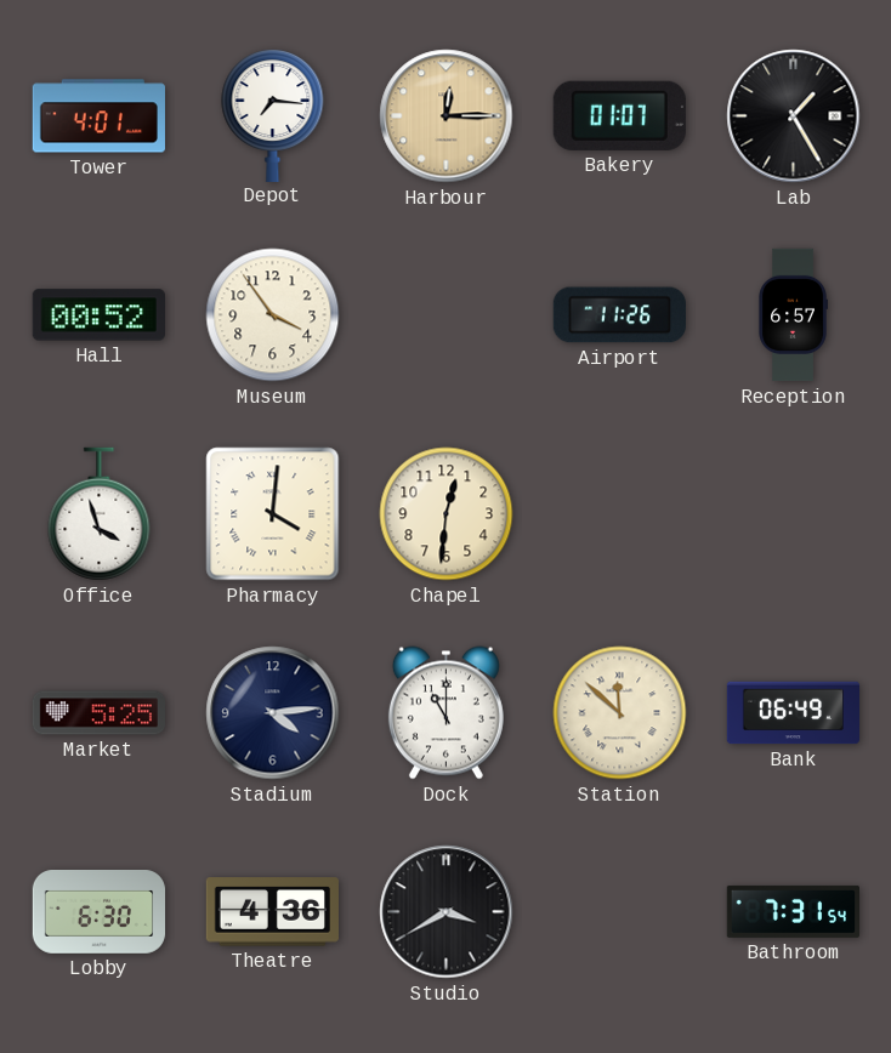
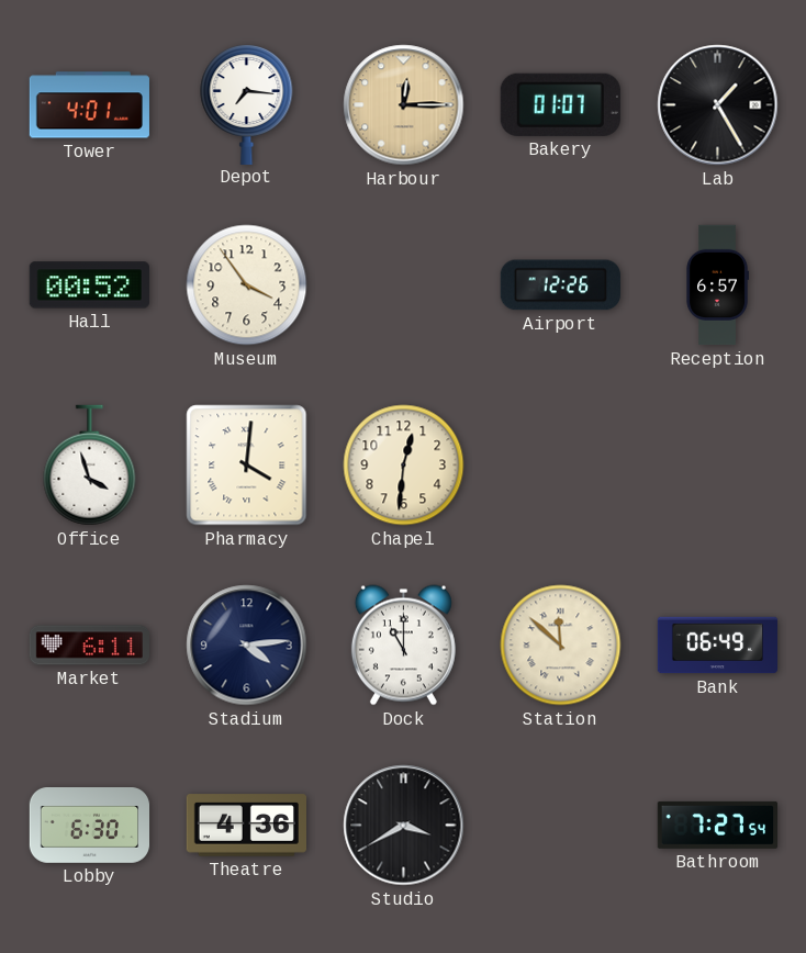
Airport: 11:26 -> 12:26
Market: 5:25 -> 6:11
Bathroom: 7:31 -> 7:27
